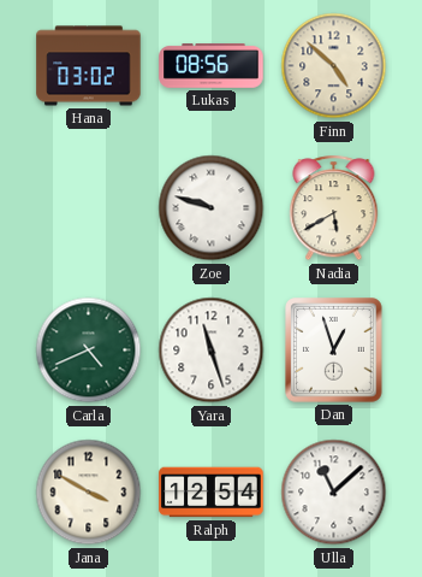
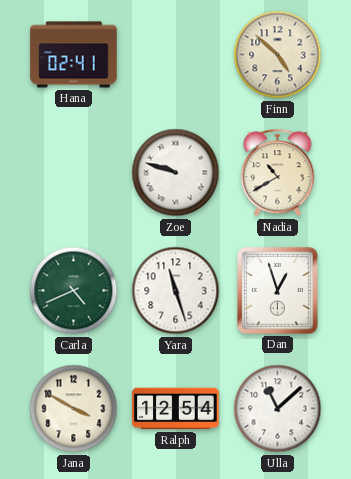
Hana: 03:02 -> 02:41
Lukas: 08:56 -> none
Nadia: 5:40 -> 10:40
